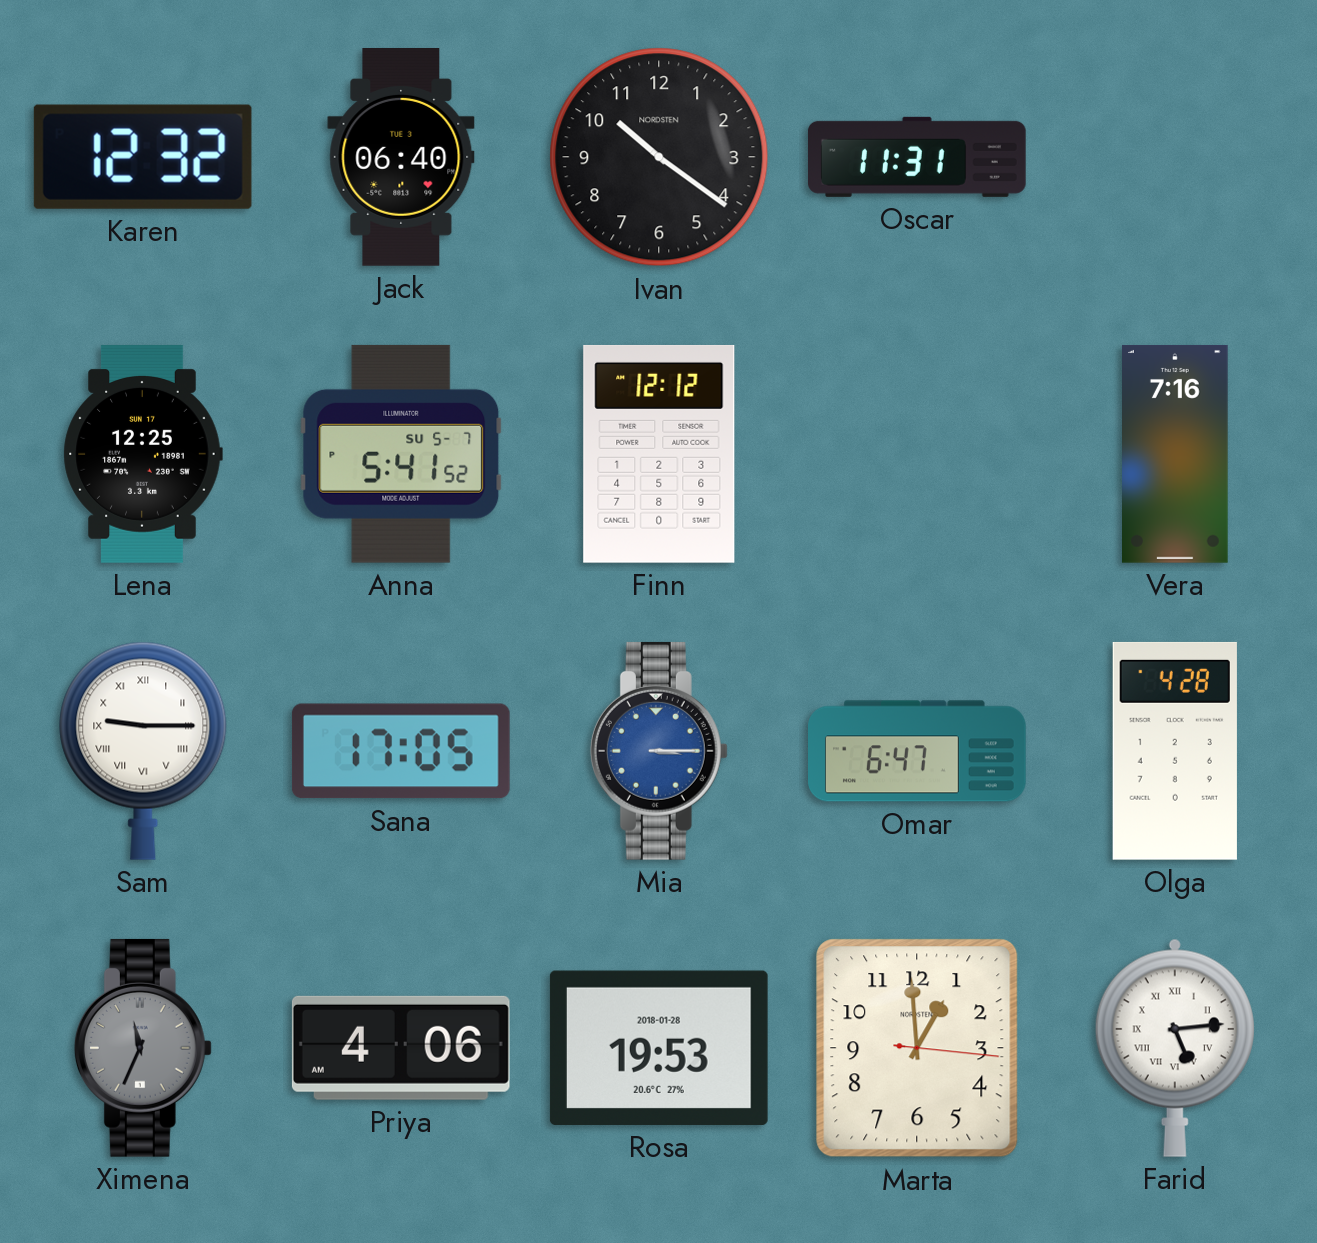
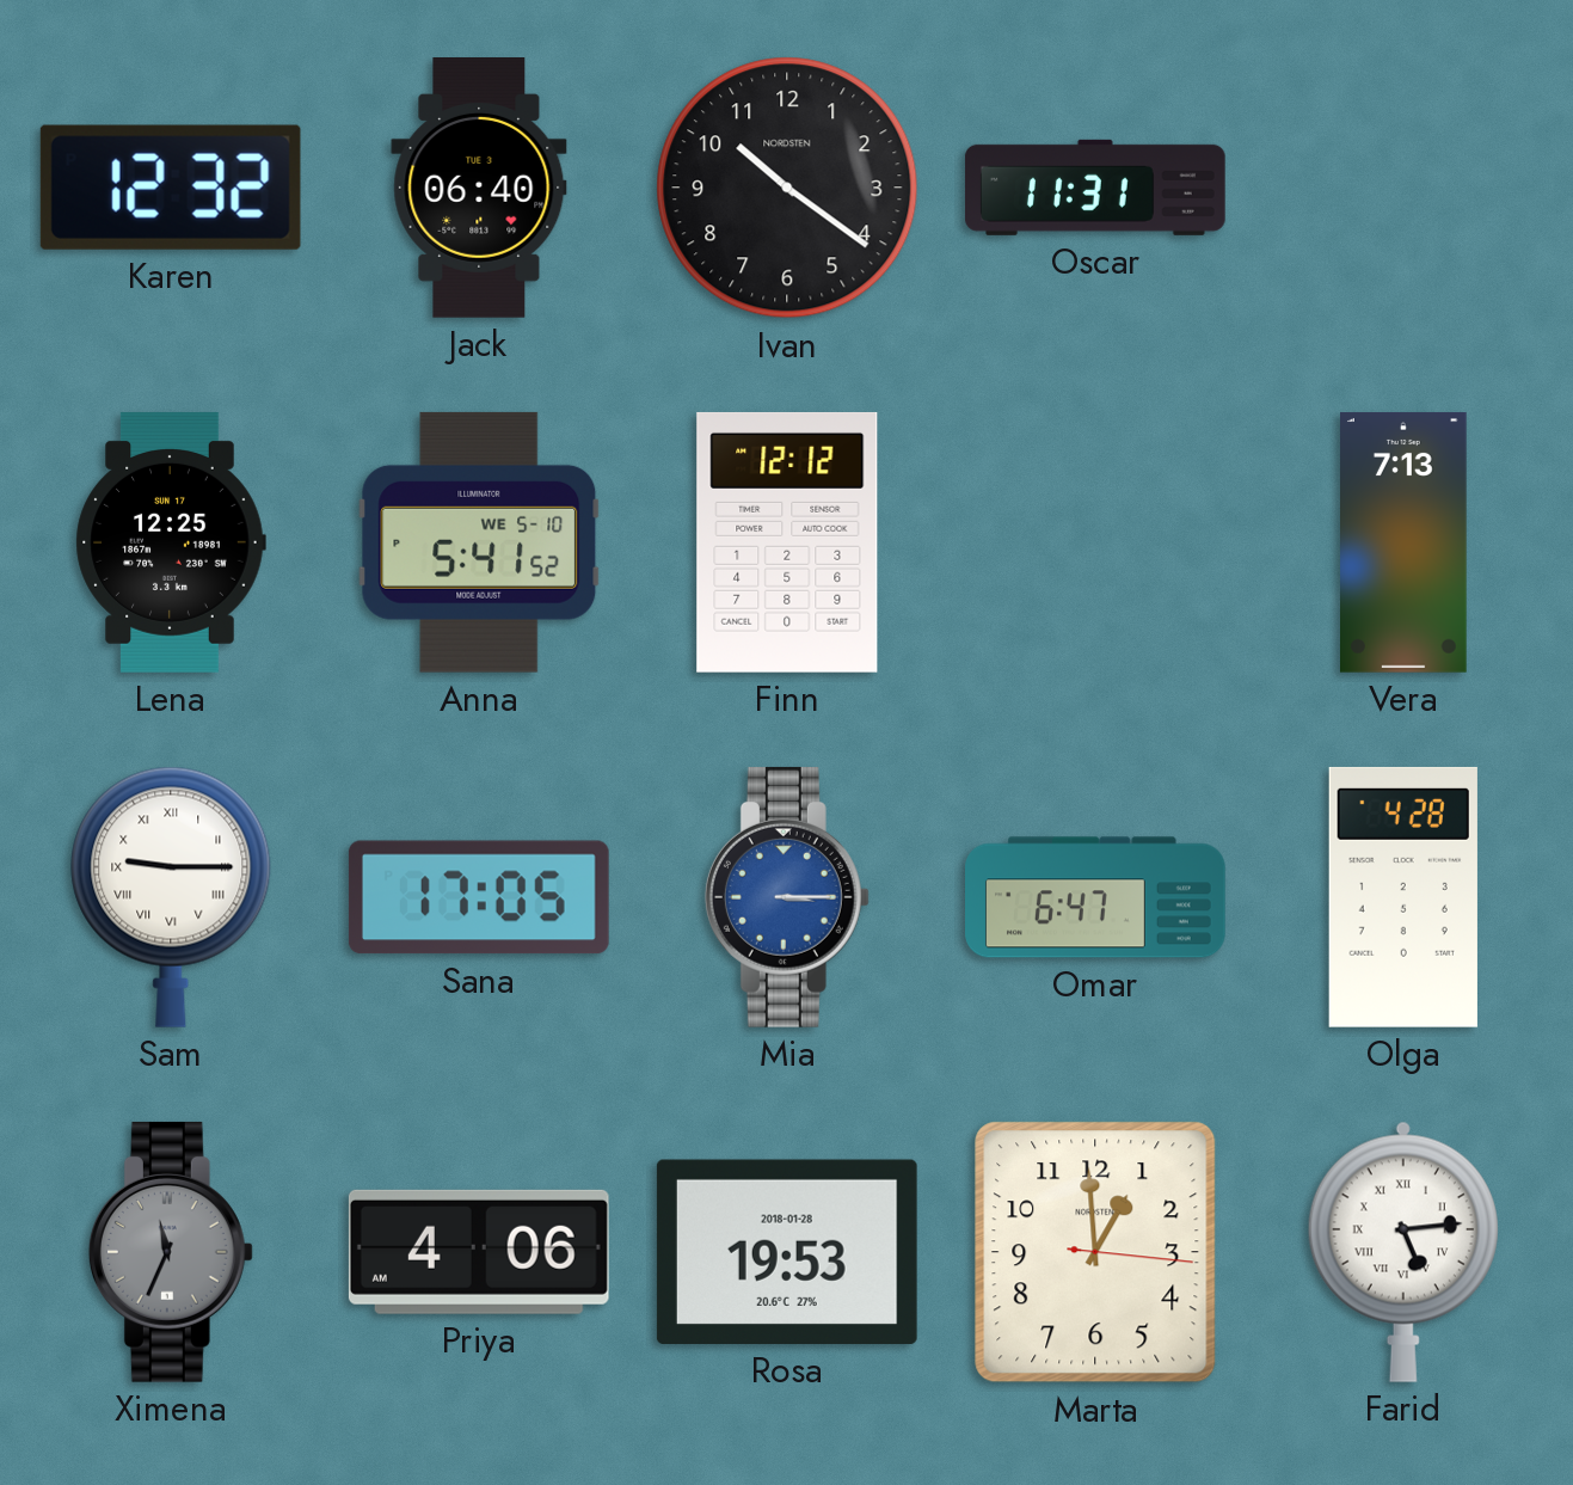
Anna date: SU 5-7 -> WE 5-10
Vera: 7:16 -> 7:13
